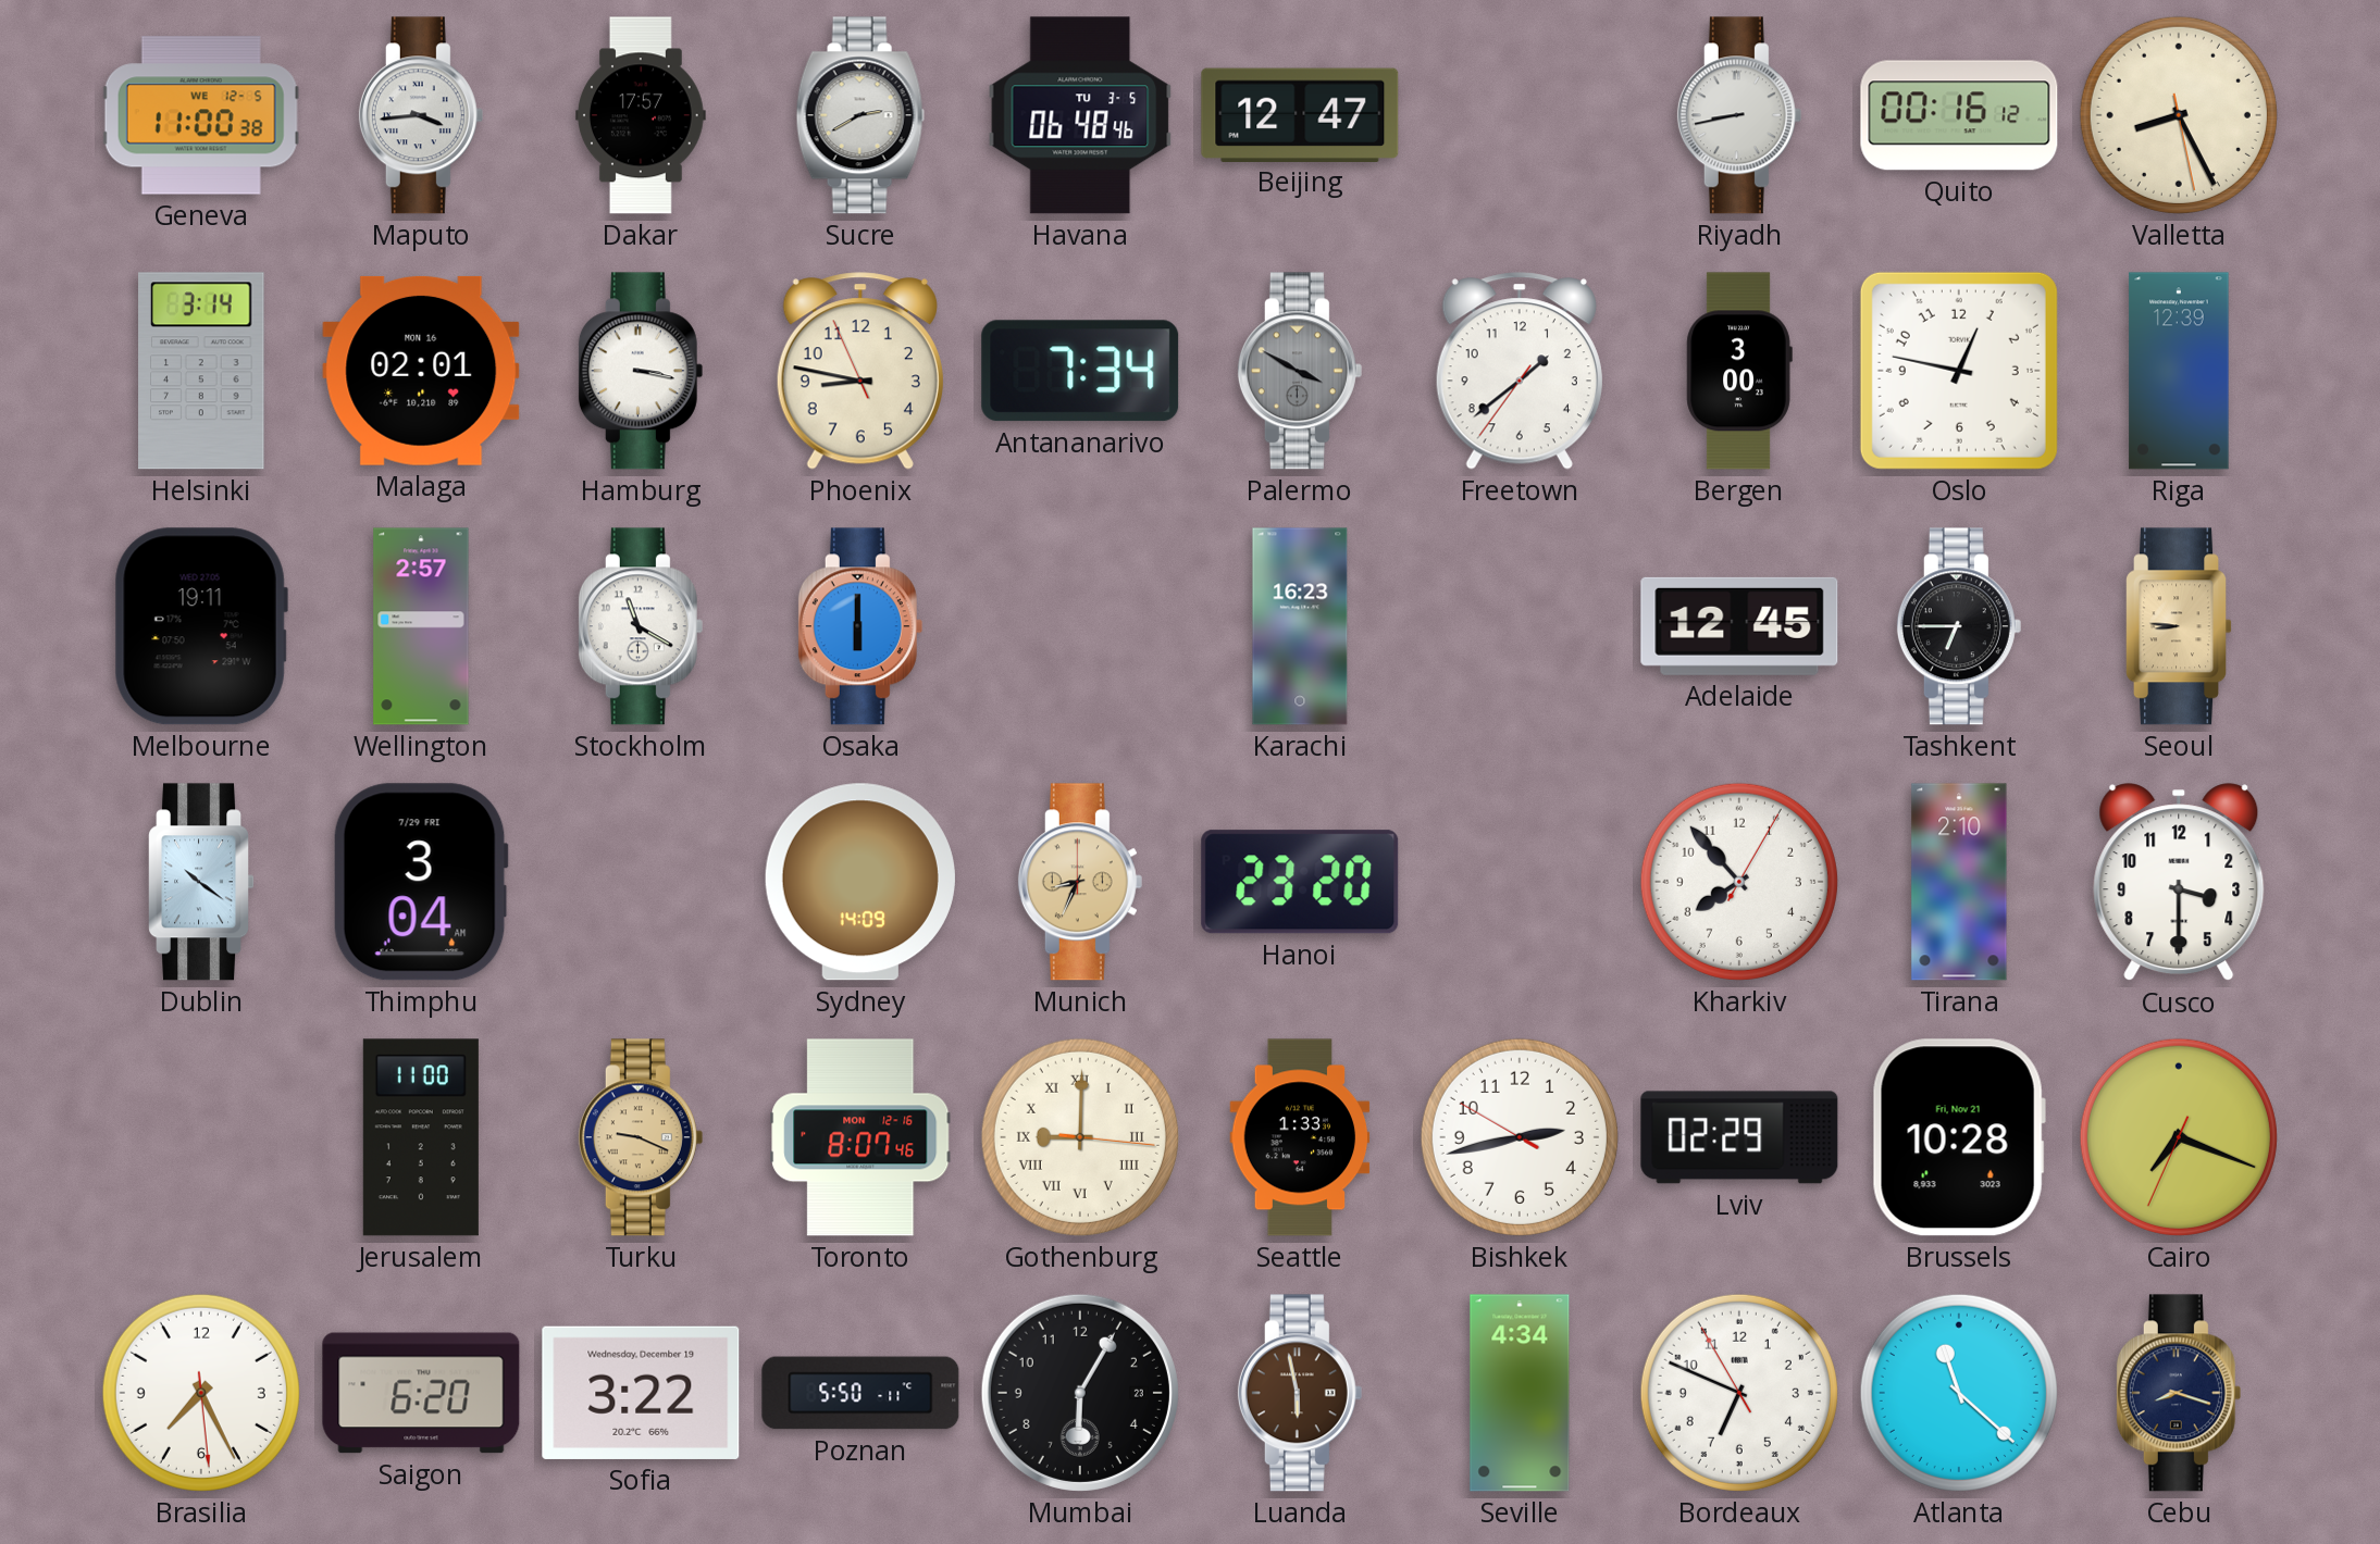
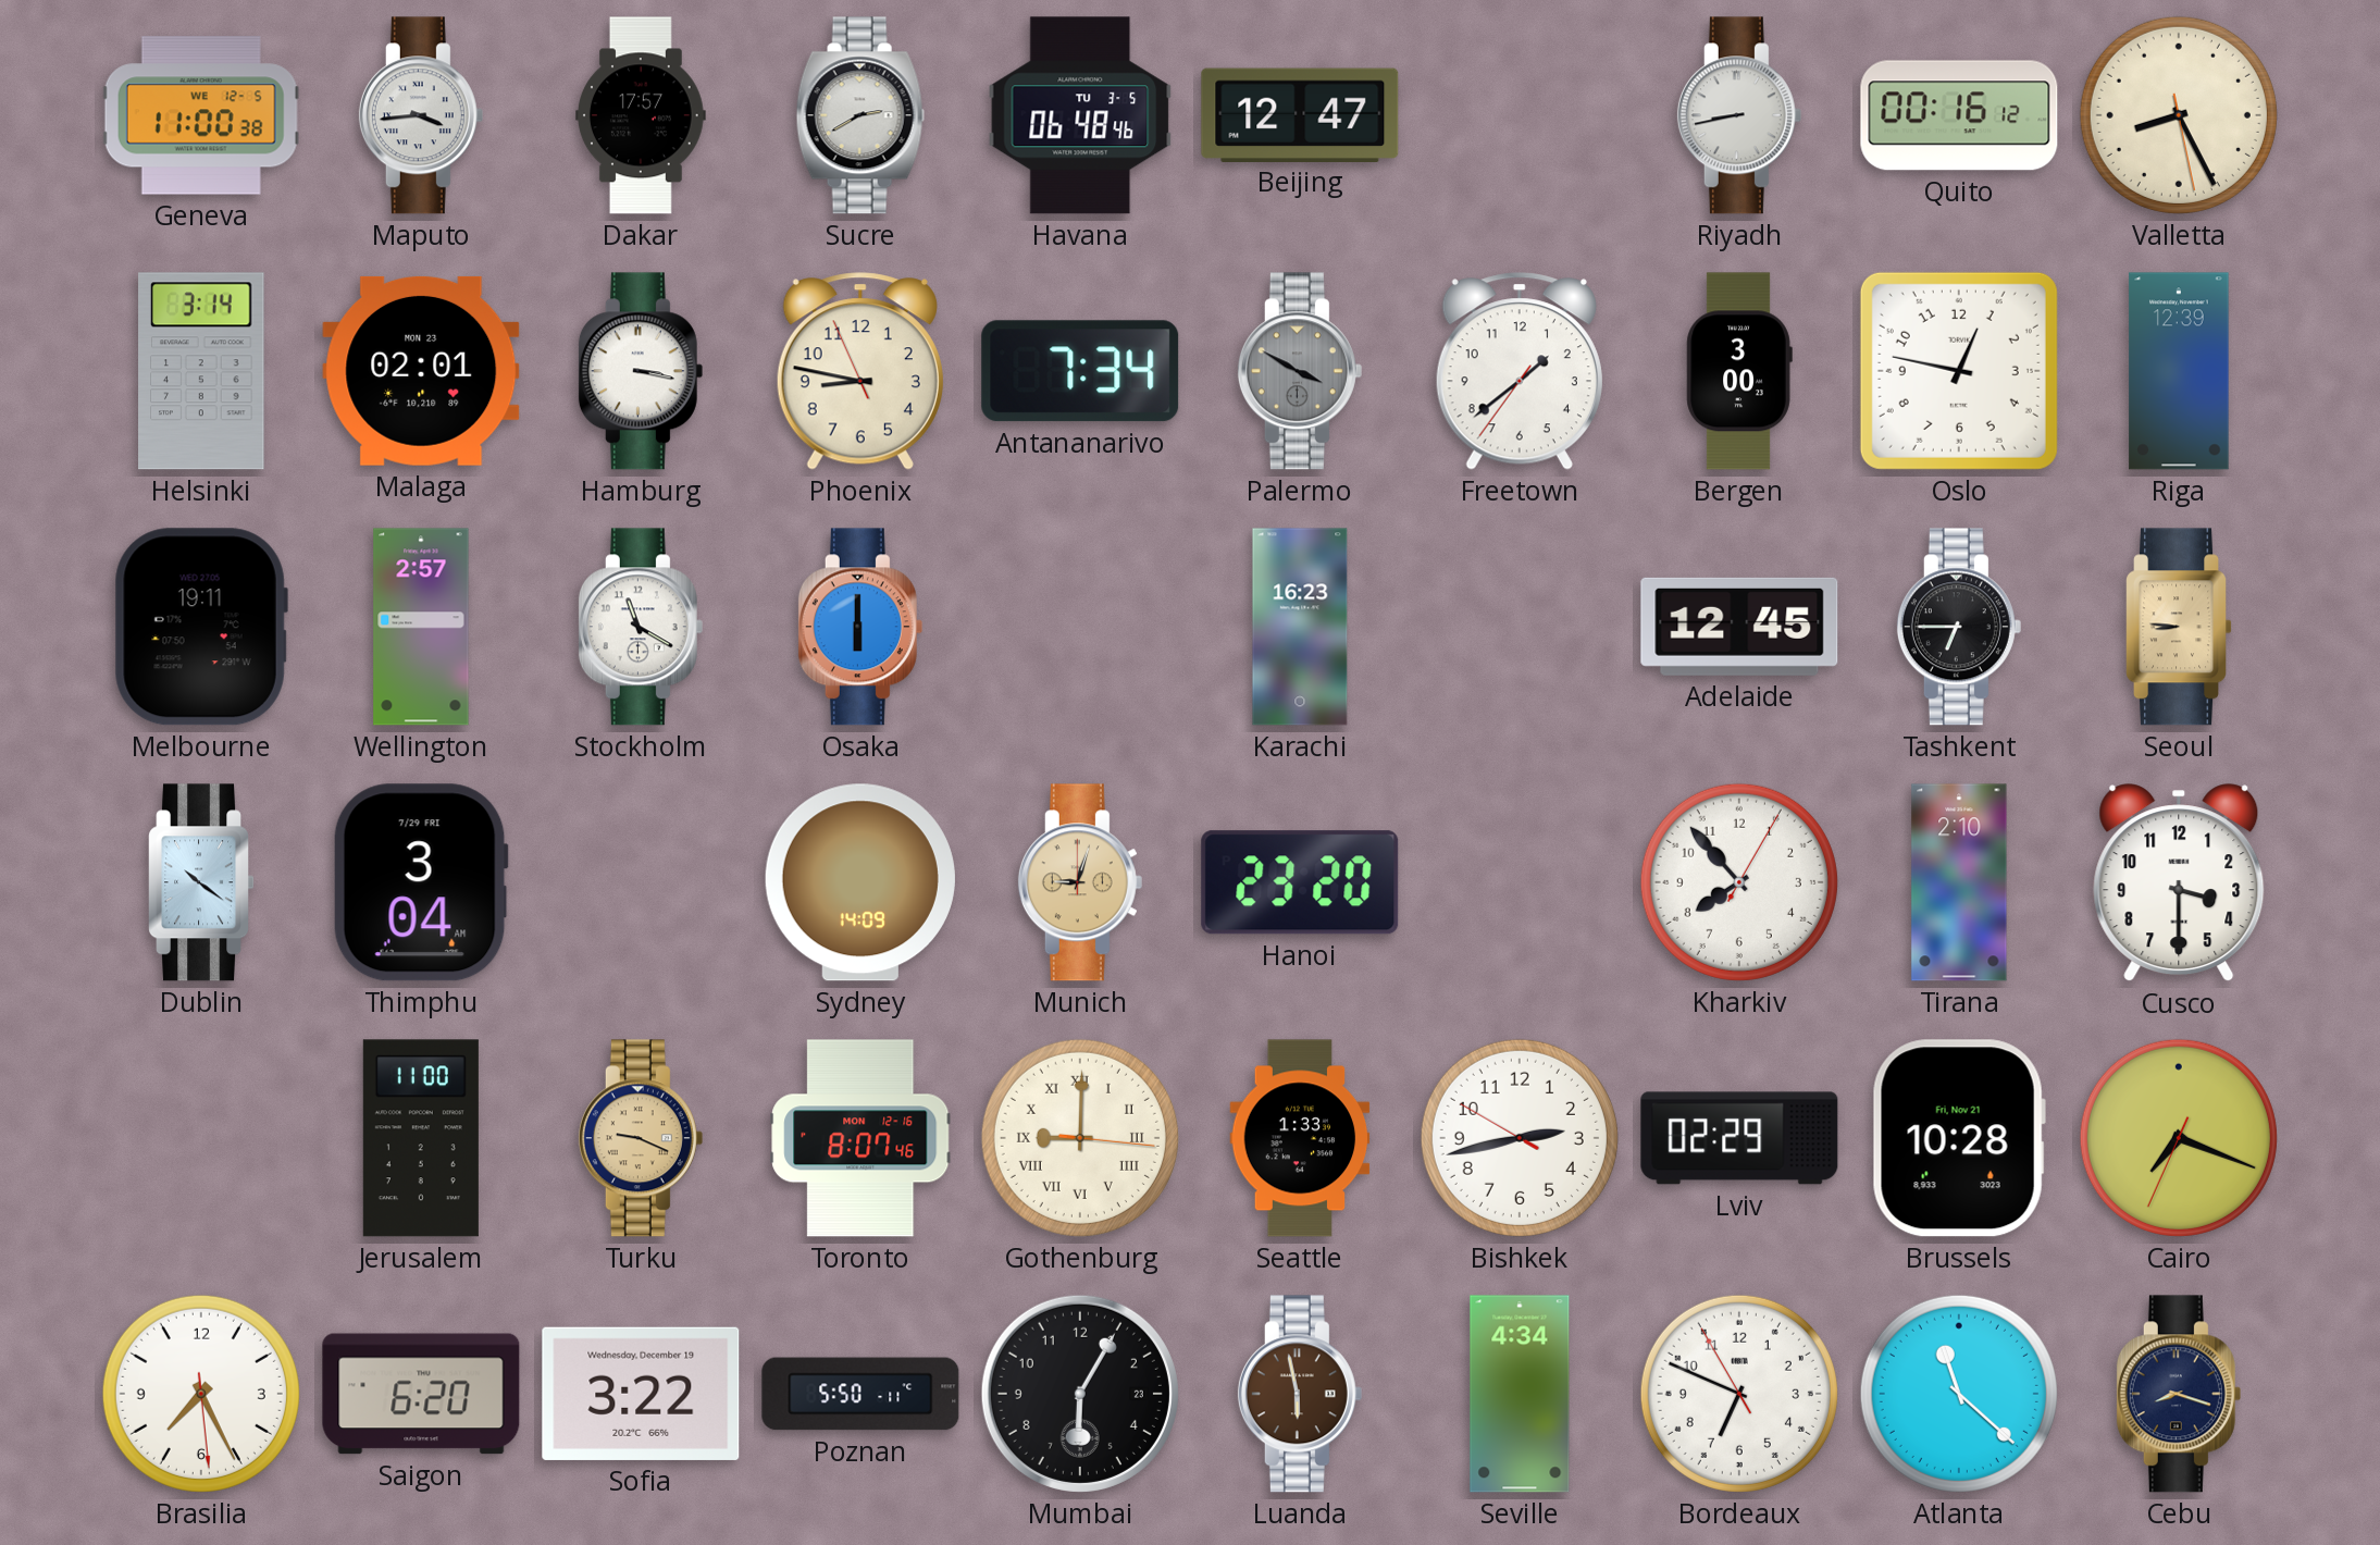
Malaga date: MON 16 -> MON 23
Munich: 8:34 -> 9:03
